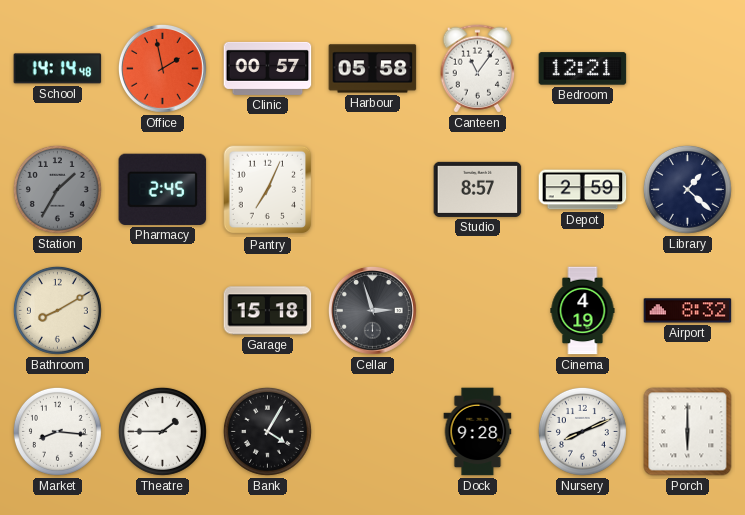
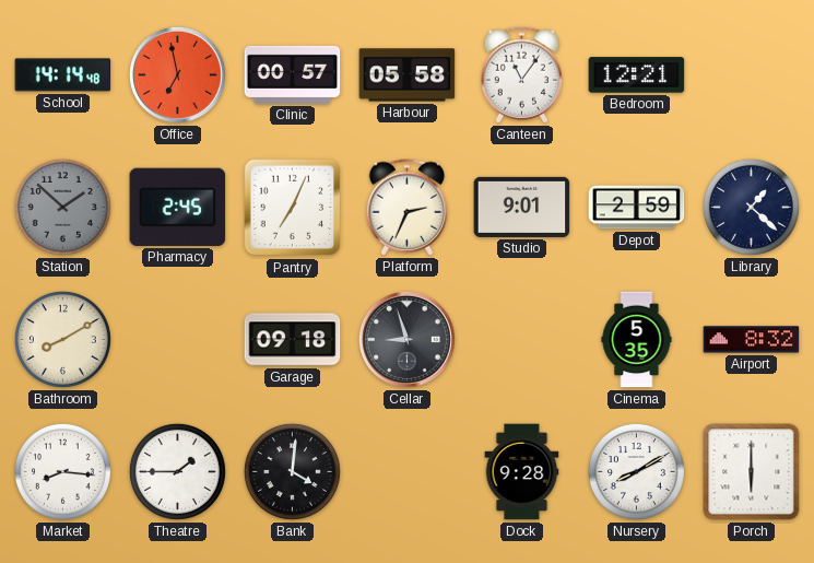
Office: 1:58 -> 6:58
Station: 1:35 -> 1:52
Platform: none -> 2:34
Studio: 8:57 -> 9:01
Garage: 15:18 -> 09:18
Cellar: 2:57 -> 8:57
Cinema: 4:19 -> 5:35
Bank: 4:05 -> 4:01
Nursery: 8:11 -> 8:10
